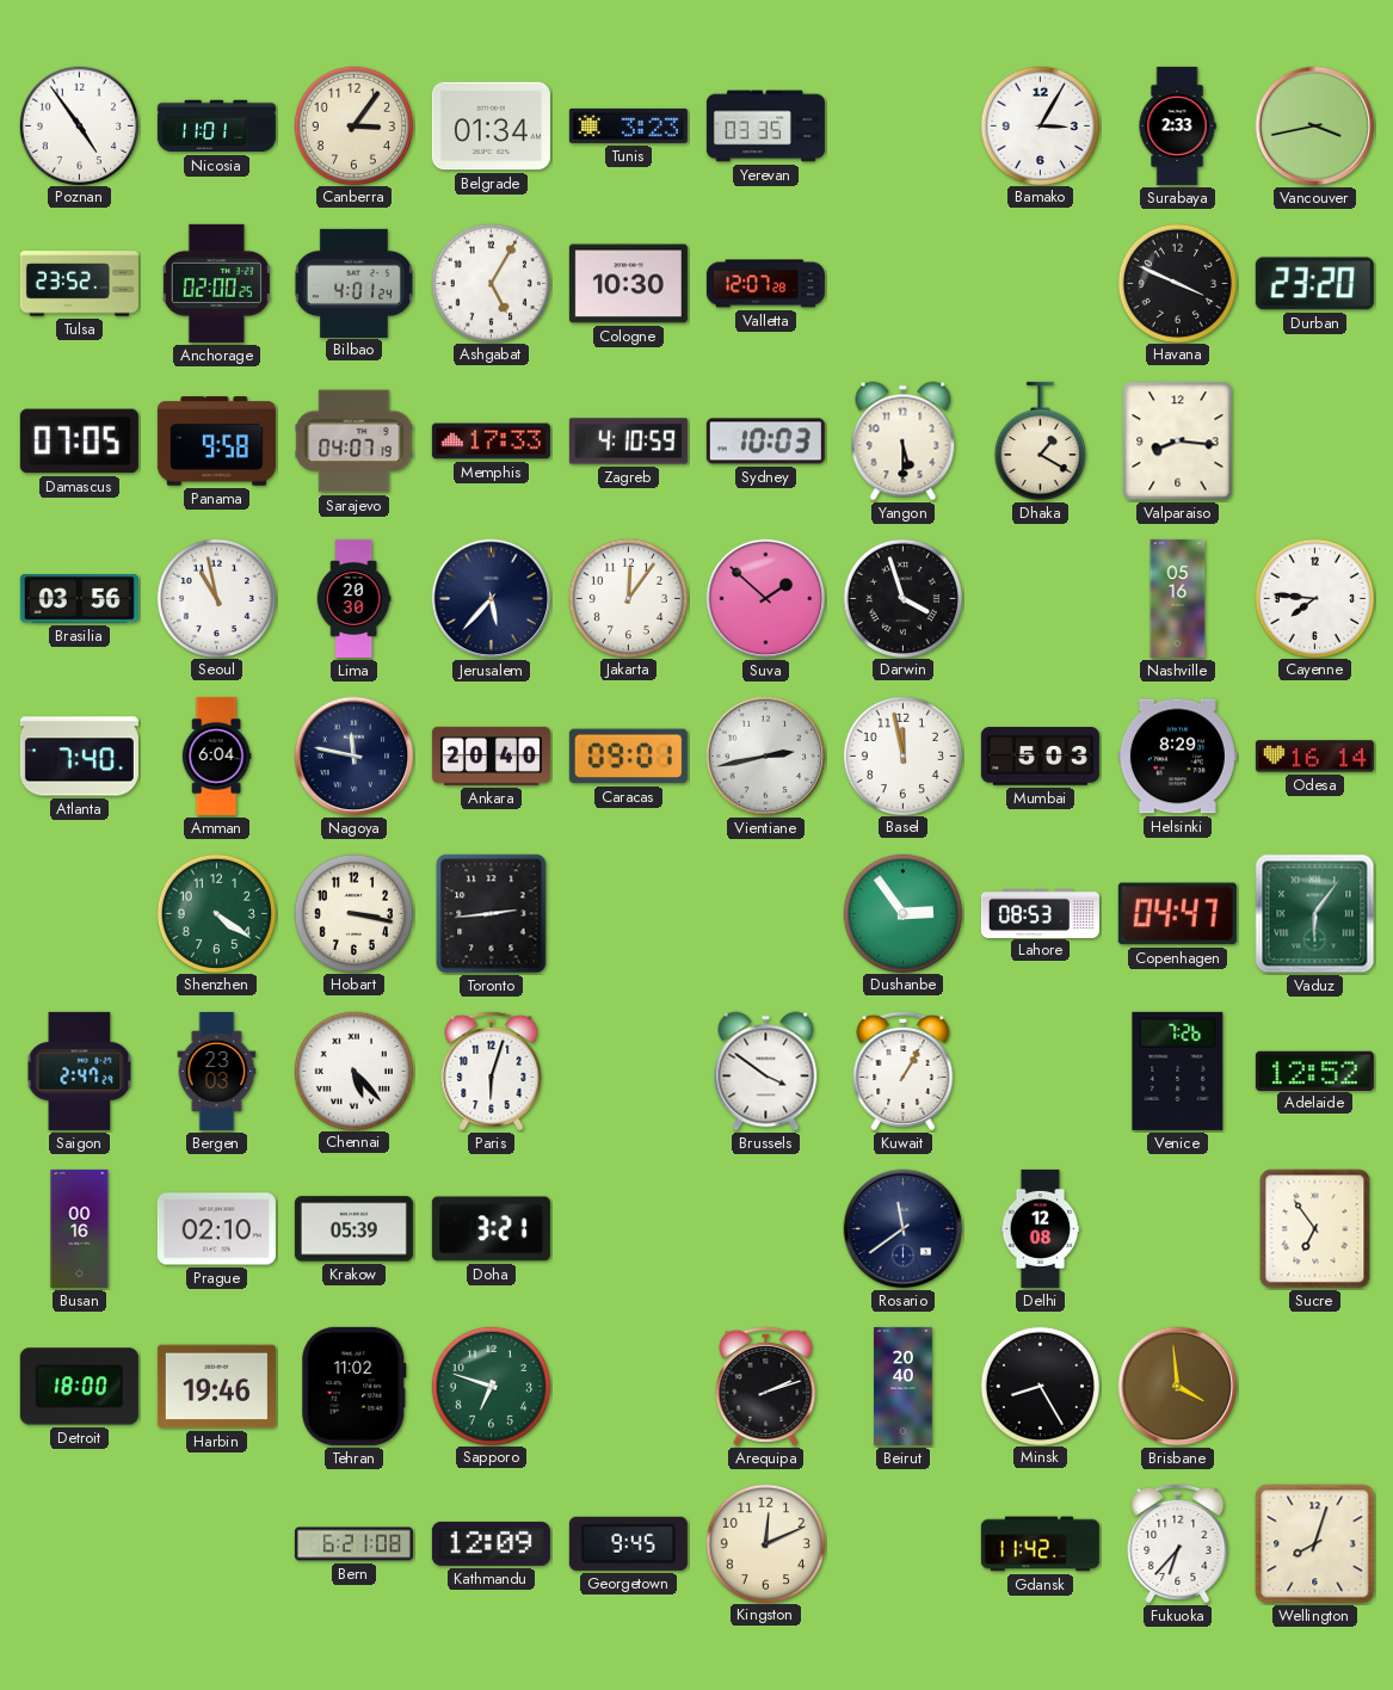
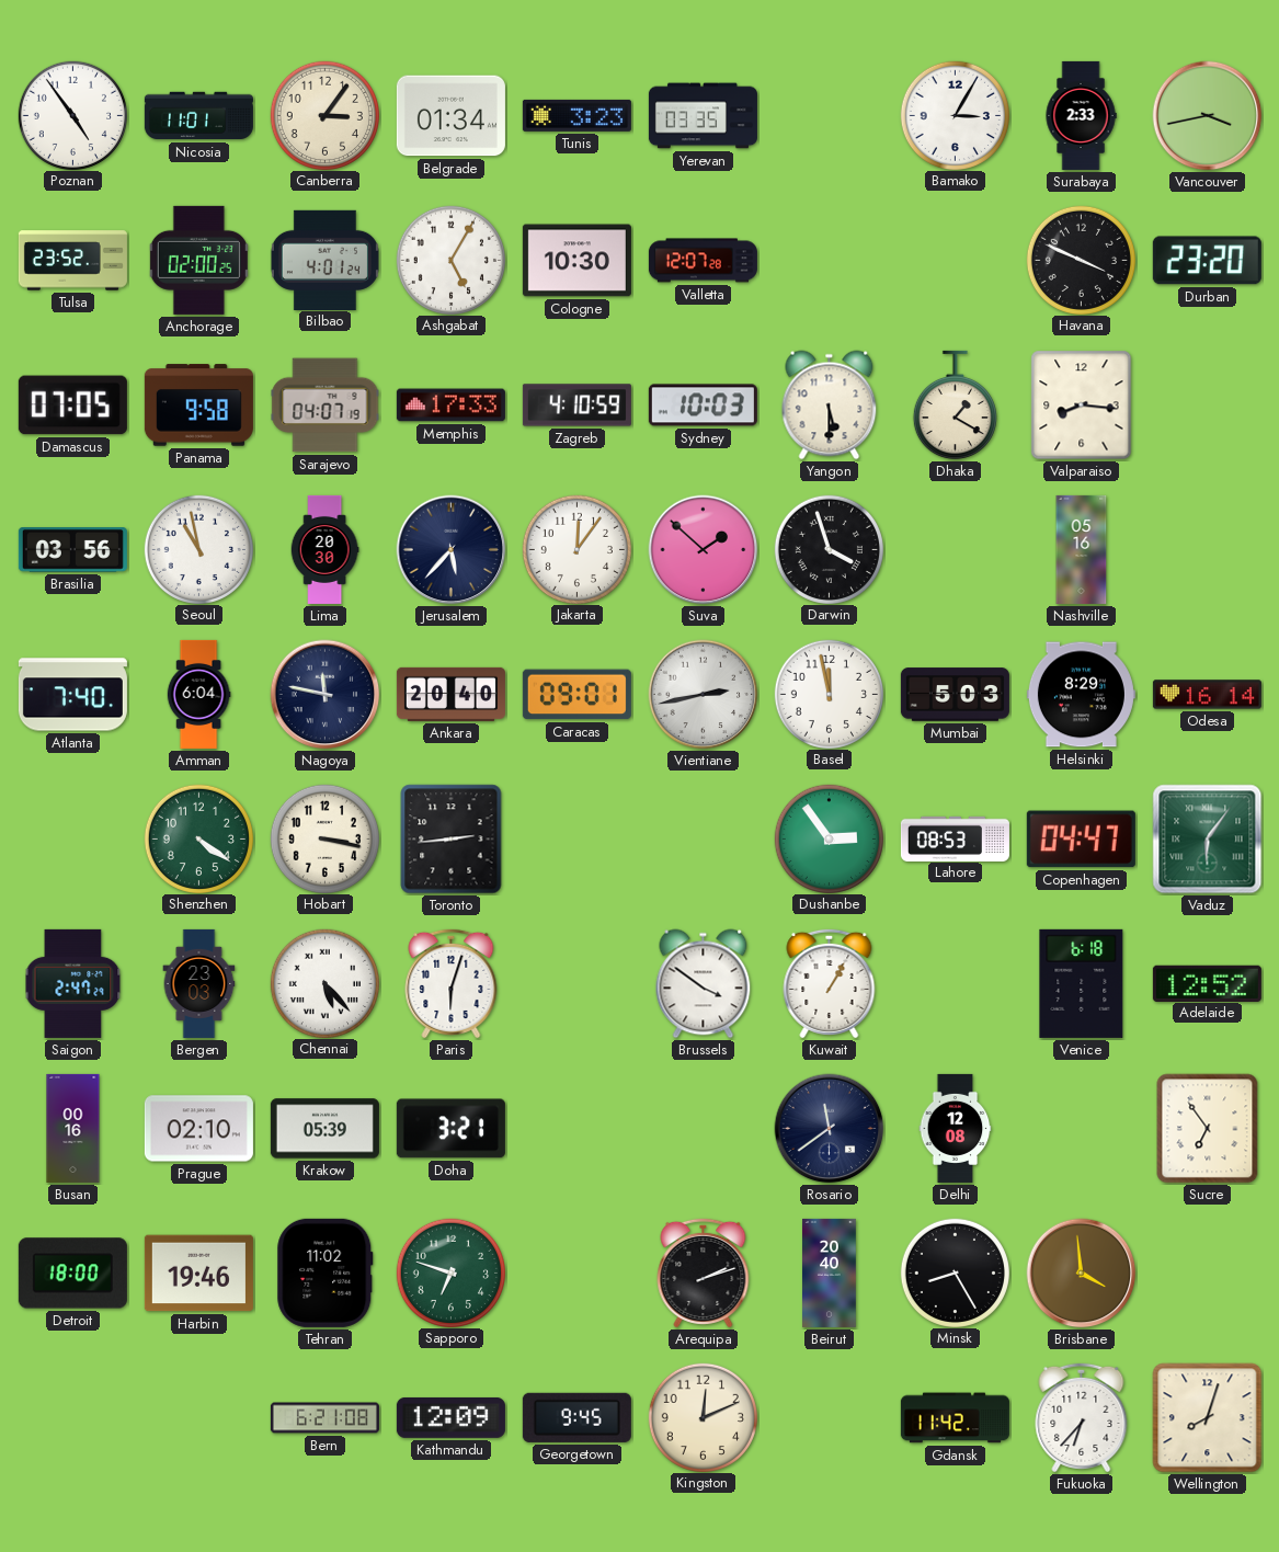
Cayenne: 7:46 -> none
Venice: 7:26 -> 6:18
